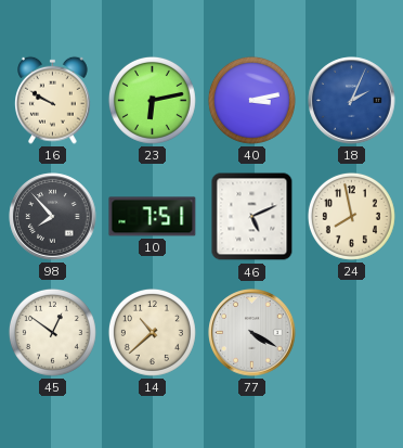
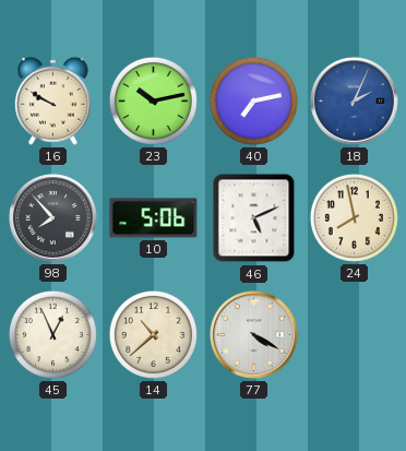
23: 6:13 -> 10:13
40: 3:13 -> 7:13
10: 7:51 -> 5:06
45: 12:51 -> 12:56
